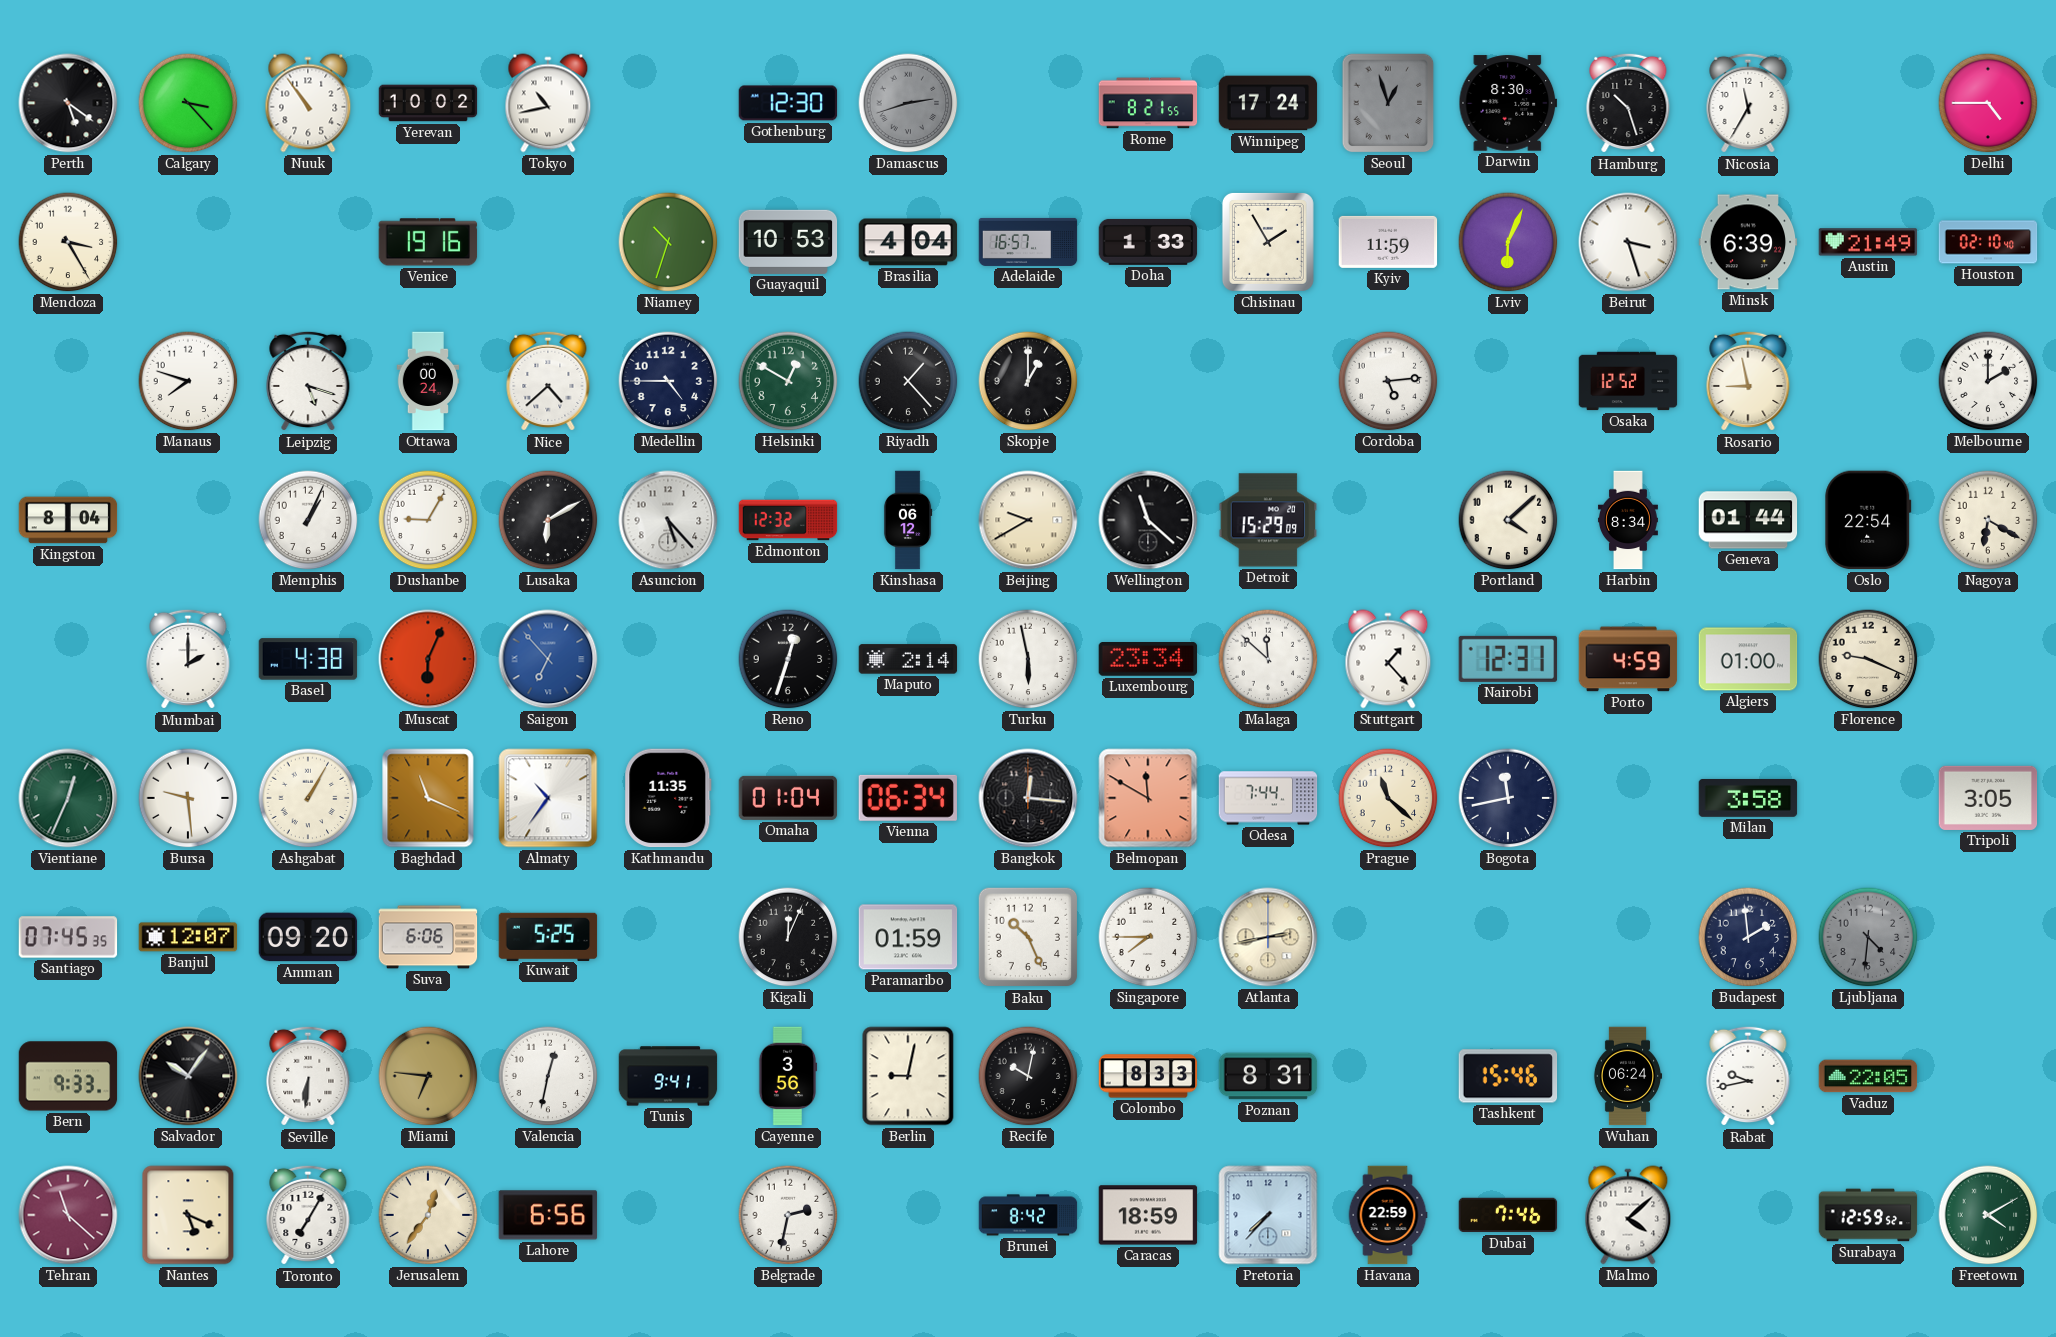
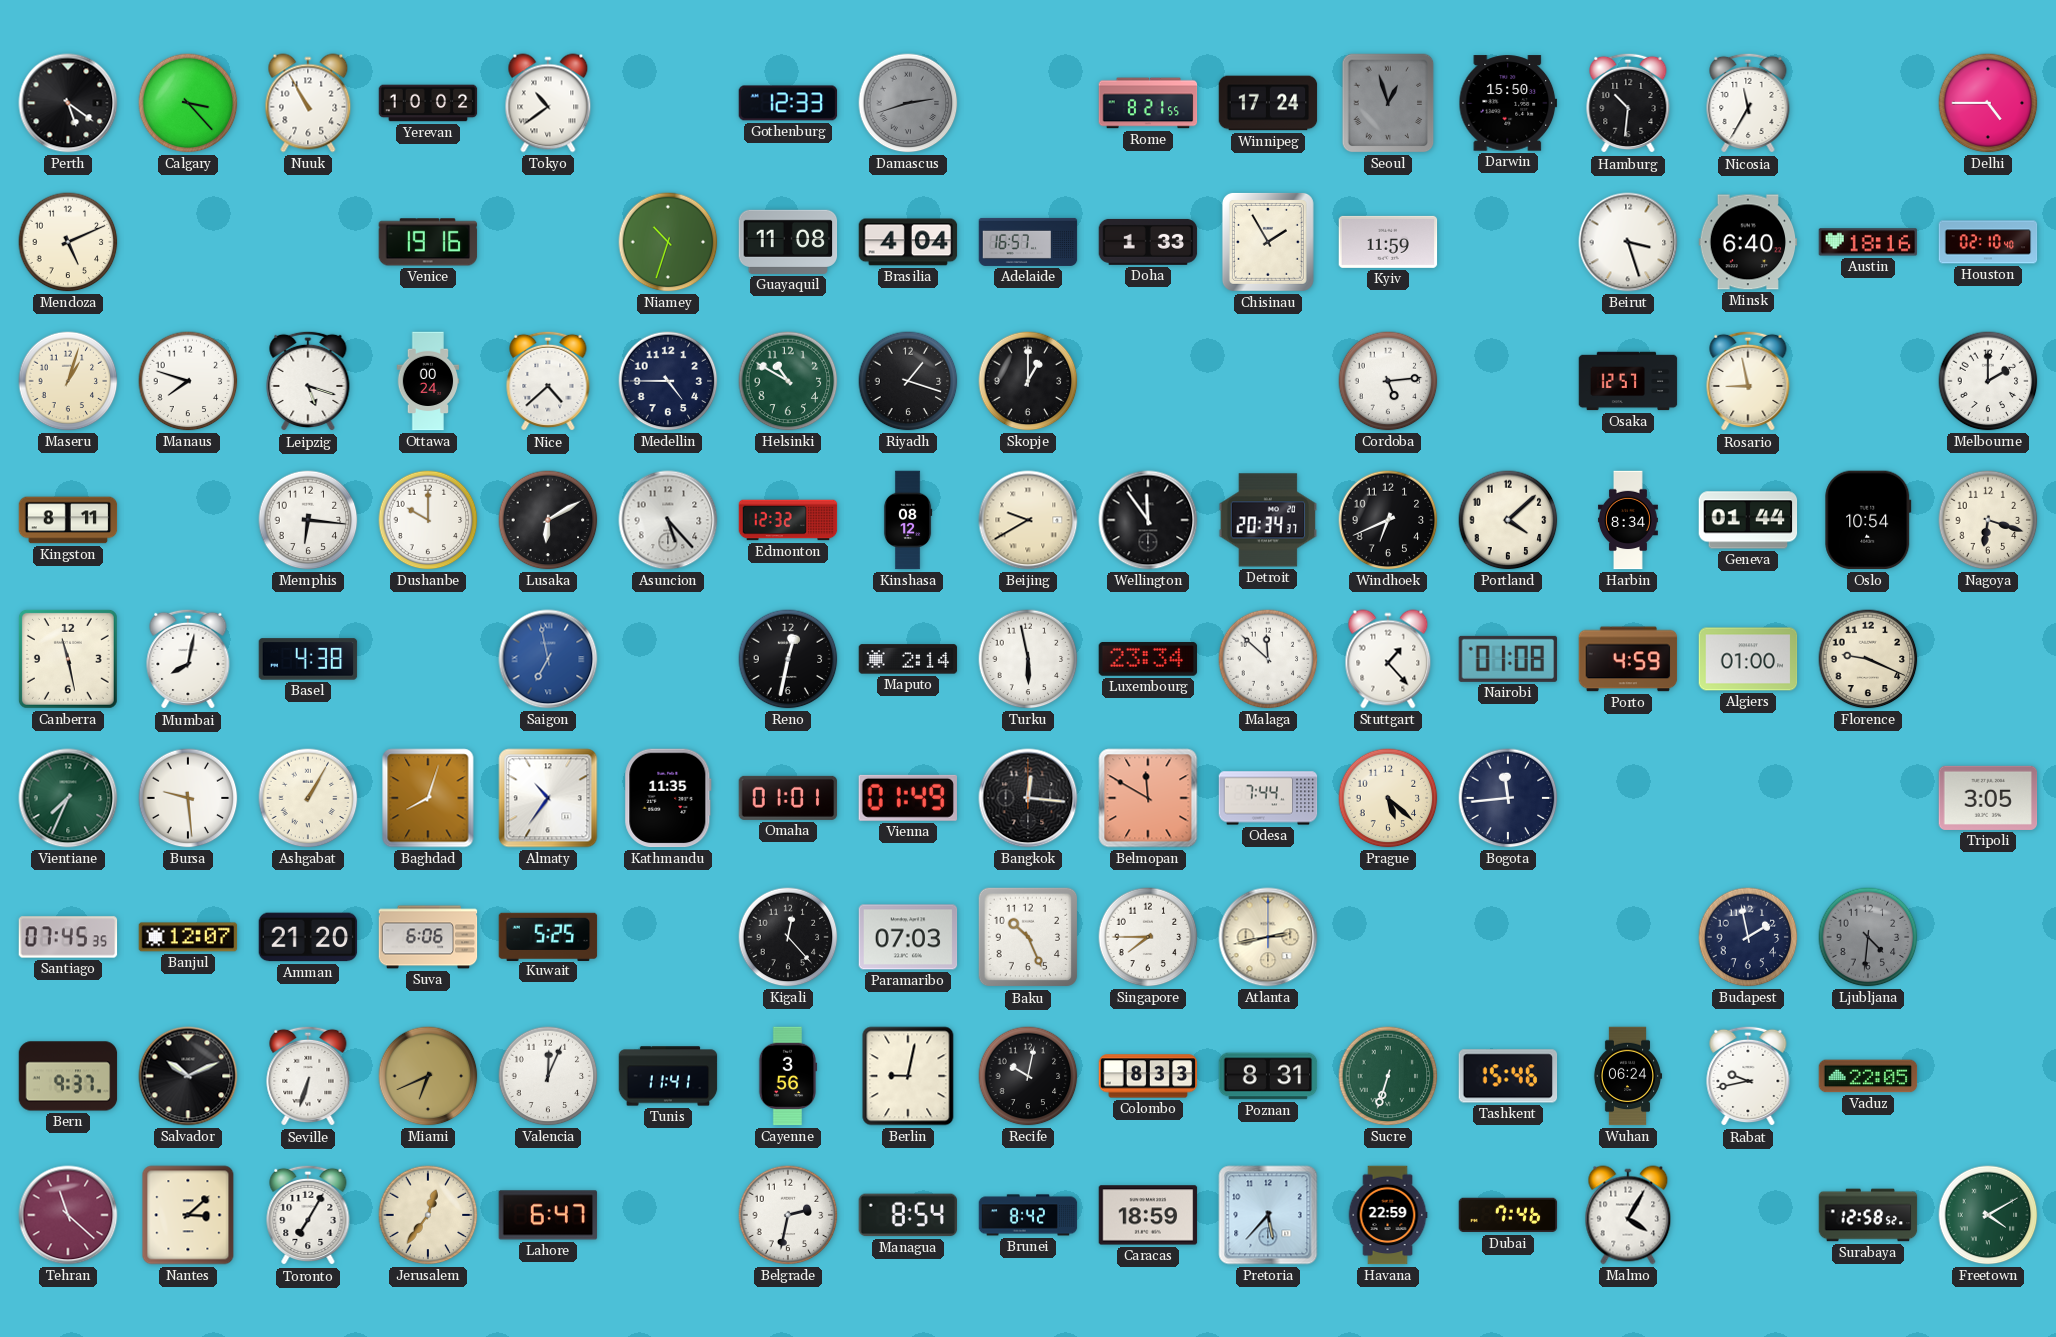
Nuuk: 10:54 -> 10:55
Tokyo: 10:43 -> 10:39
Gothenburg: 12:30 -> 12:33
Darwin: 8:30 -> 15:50
Hamburg: 10:27 -> 10:31
Mendoza: 3:25 -> 5:11
Guayaquil: 10:53 -> 11:08
Lviv: 6:04 -> none
Minsk: 6:39 -> 6:40
Austin: 21:49 -> 18:16
Maseru: none -> 1:03
Helsinki: 12:50 -> 10:50
Riyadh: 1:23 -> 1:18
Osaka: 12:52 -> 12:57
Kingston: 8:04 -> 8:11
Memphis: 1:04 -> 6:16
Dushanbe: 9:05 -> 10:00
Kinshasa: 06:12 -> 08:12
Wellington: 11:22 -> 11:54
Detroit: 15:29 -> 20:34
Windhoek: none -> 6:41
Oslo: 22:54 -> 10:54
Nagoya: 6:20 -> 6:18
Canberra: none -> 11:28
Mumbai: 2:00 -> 8:02
Muscat: 6:04 -> none
Saigon: 6:53 -> 6:58
Reno: 12:33 -> 12:32
Nairobi: 12:31 -> 01:08
Vientiane: 12:34 -> 7:34
Baghdad: 11:19 -> 8:03
Omaha: 01:04 -> 01:01
Vienna: 06:34 -> 01:49
Prague: 11:22 -> 5:22
Bogota: 11:43 -> 11:44
Milan: 3:58 -> none
Amman: 09:20 -> 21:20
Kigali: 12:04 -> 12:23
Paramaribo: 01:59 -> 07:03
Budapest: 1:59 -> 1:58
Bern: 9:33 -> 9:37
Salvador: 10:06 -> 10:11
Seville: 6:31 -> 6:33
Miami: 6:46 -> 6:41
Valencia: 12:32 -> 12:04
Tunis: 9:41 -> 11:41
Sucre: none -> 6:33
Nantes: 5:19 -> 3:08
Lahore: 6:56 -> 6:47
Managua: none -> 8:54
Pretoria: 7:37 -> 5:37
Malmo: 4:08 -> 4:05
Surabaya: 12:59 -> 12:58
